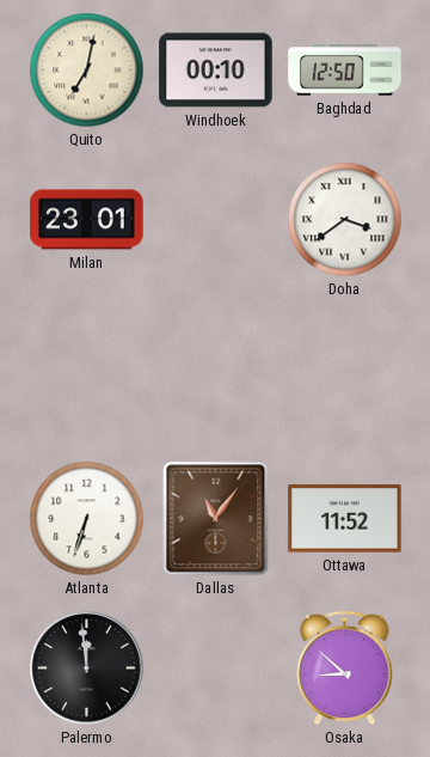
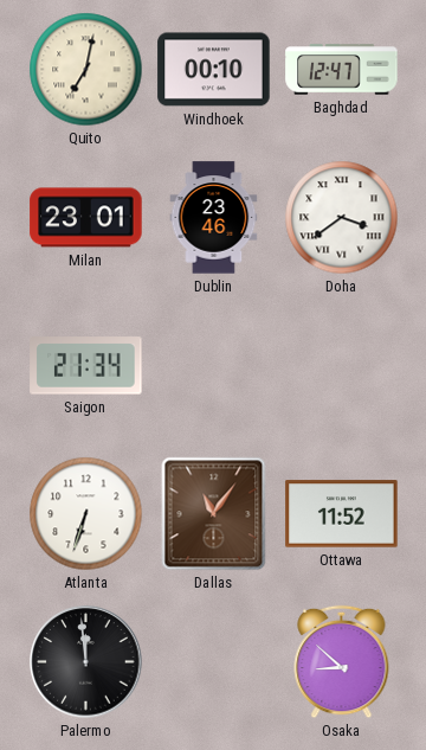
Baghdad: 12:50 -> 12:47
Dublin: none -> 23:46
Saigon: none -> 21:34
